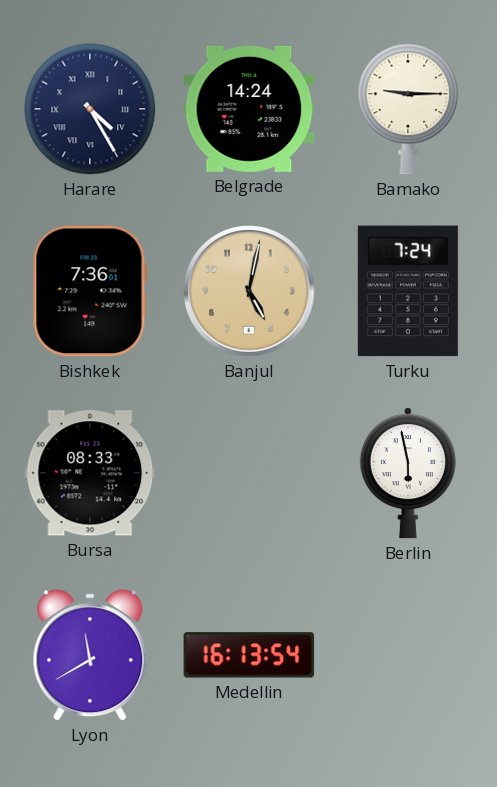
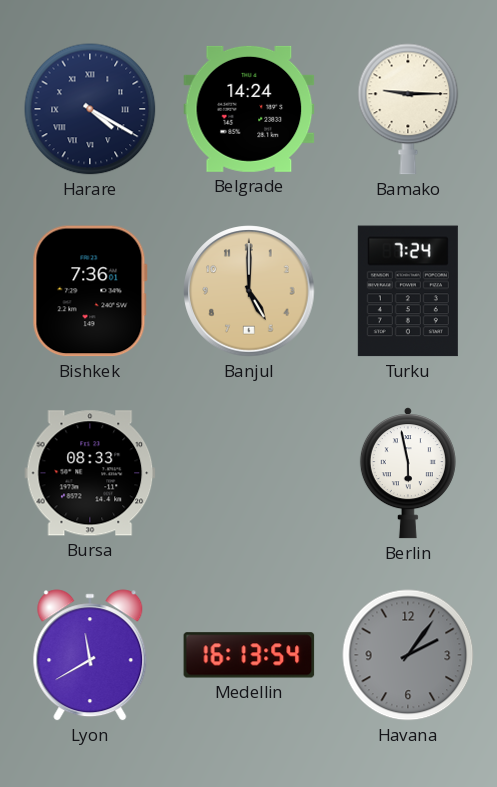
Harare: 4:25 -> 4:20
Banjul: 5:02 -> 5:00
Havana: none -> 2:06
